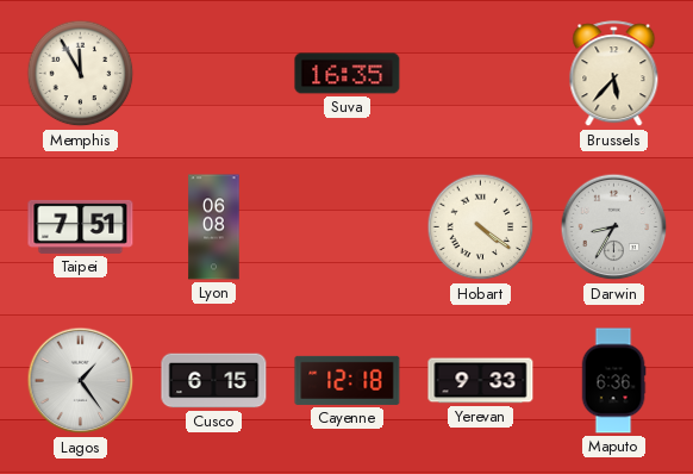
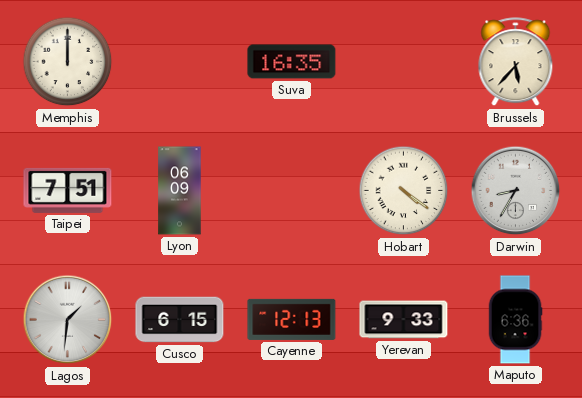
Memphis: 11:55 -> 12:00
Lyon: 06:08 -> 06:09
Lagos: 1:24 -> 1:31
Cayenne: 12:18 -> 12:13
